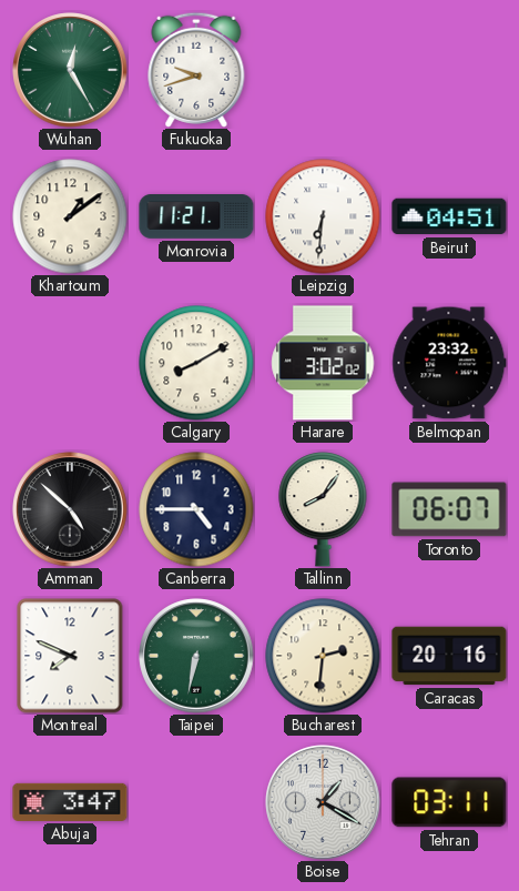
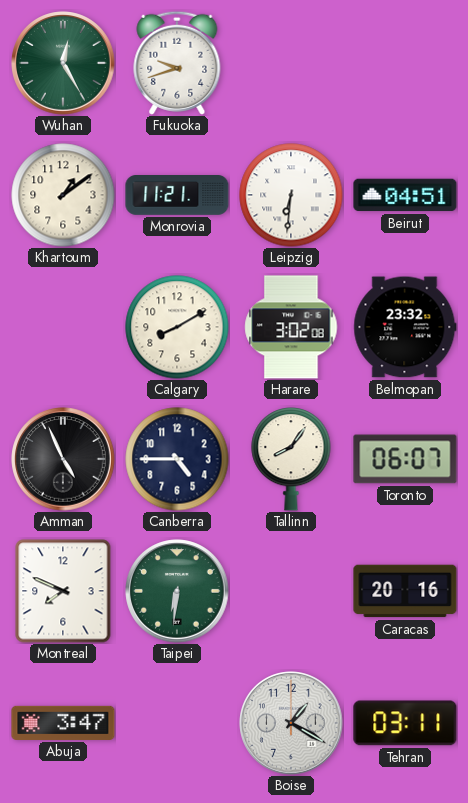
Harare: 3:02:02 -> 3:02:08
Amman: 4:52 -> 4:56
Taipei: 6:32 -> 6:31
Bucharest: 2:31 -> none
